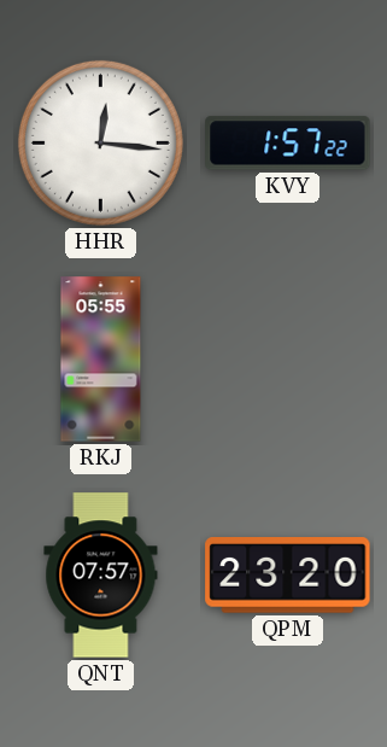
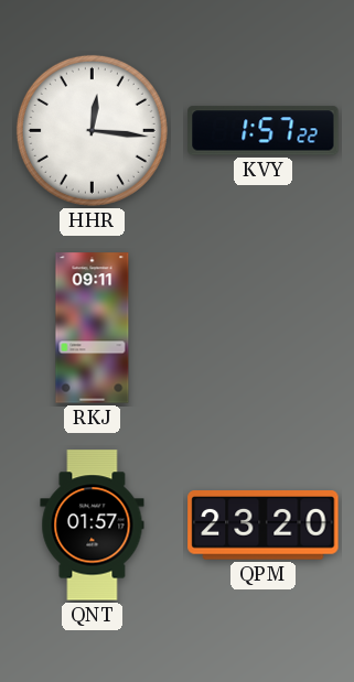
RKJ: 05:55 -> 09:11
QNT: 07:57 -> 01:57
